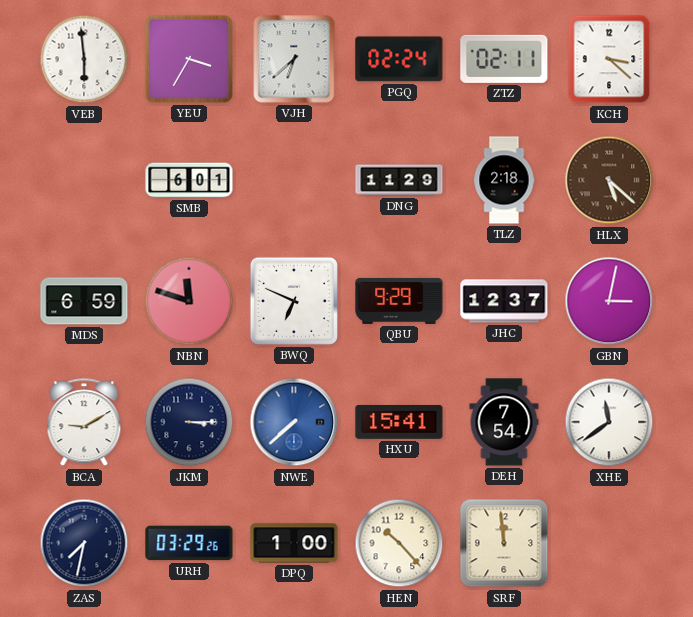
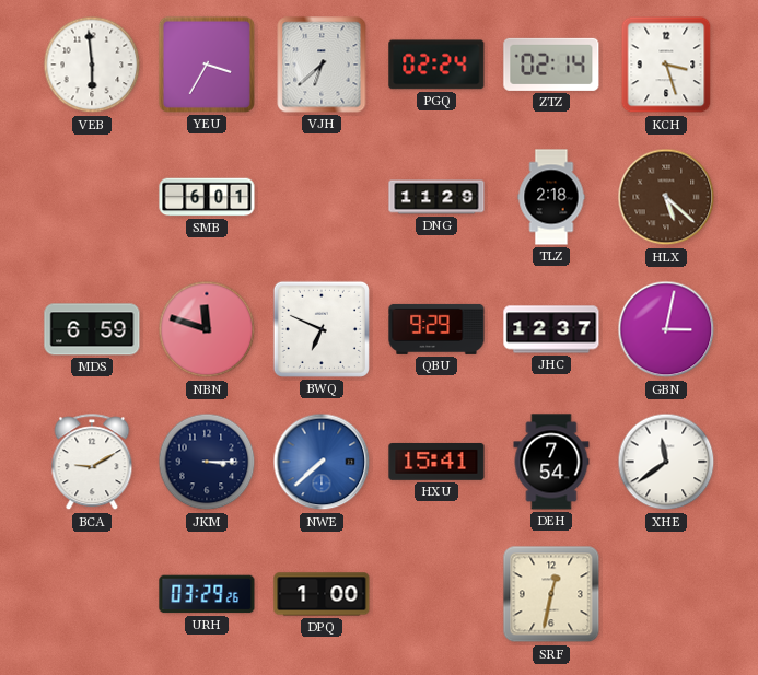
ZTZ: 02:11 -> 02:14
KCH: 3:22 -> 3:27
ZAS: 7:32 -> none
HEN: 10:23 -> none
SRF: 11:59 -> 12:32
